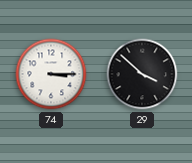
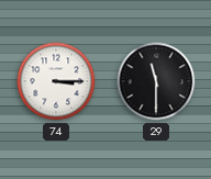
29: 3:52 -> 11:30
